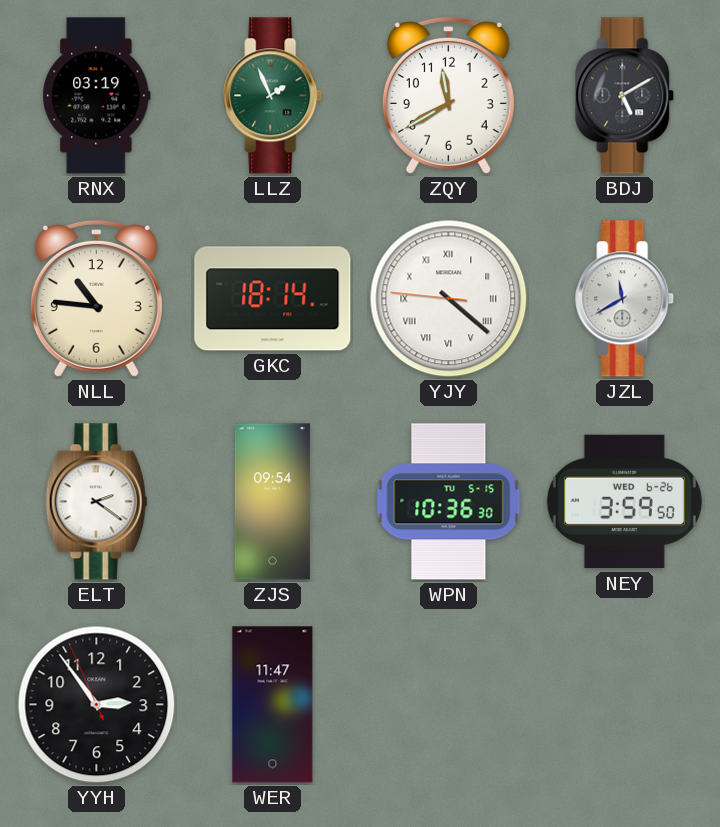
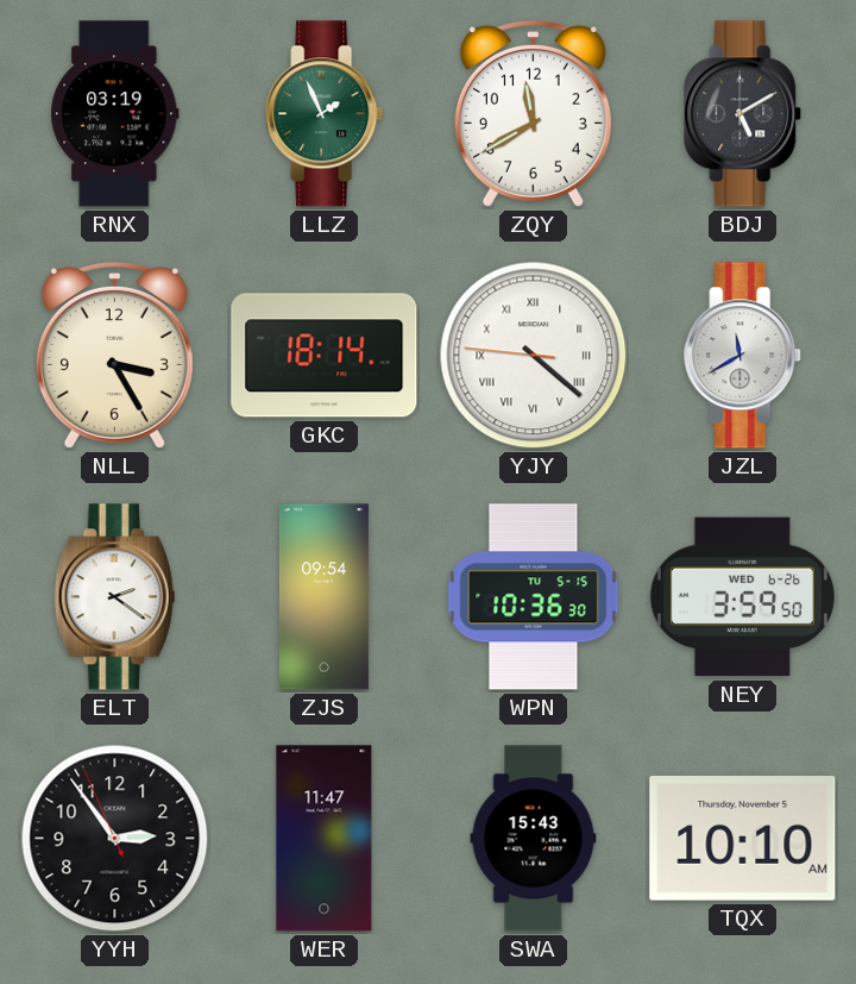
NLL: 10:46 -> 3:25
SWA: none -> 15:43
TQX: none -> 10:10
